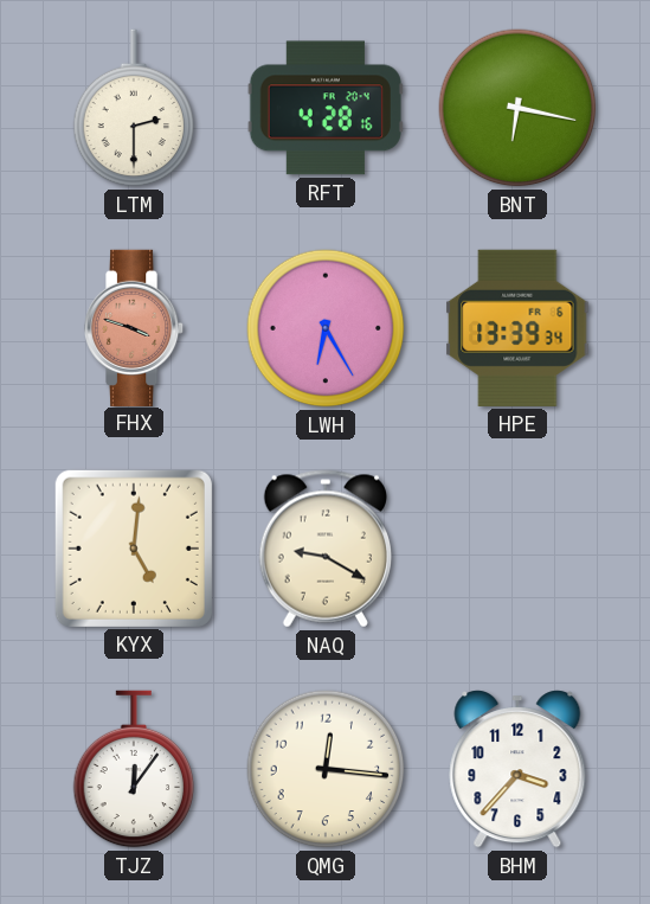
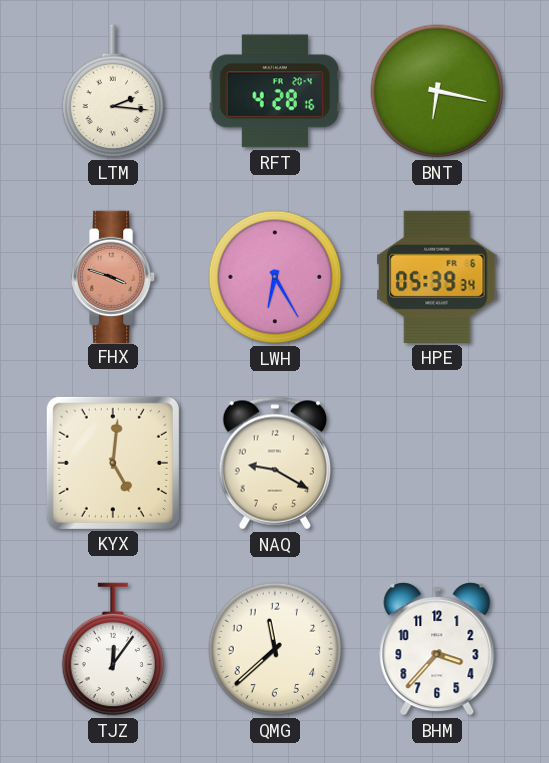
LTM: 2:30 -> 2:16
HPE: 13:39 -> 05:39
QMG: 12:16 -> 11:38
